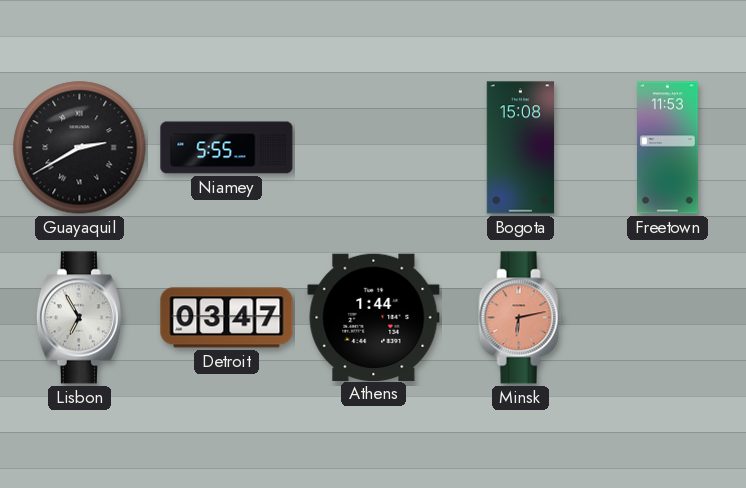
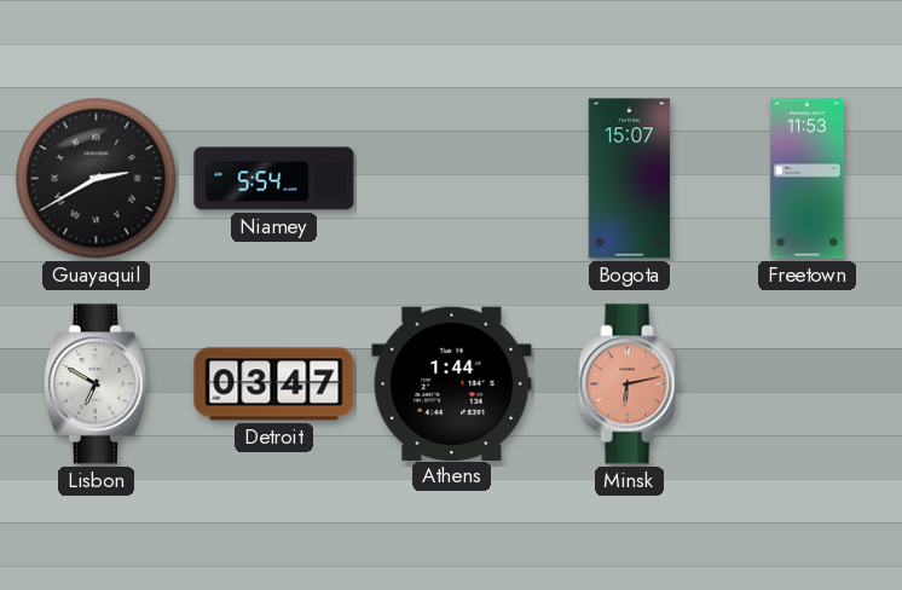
Niamey: 5:55 -> 5:54
Bogota: 15:08 -> 15:07
Lisbon: 6:55 -> 6:50
